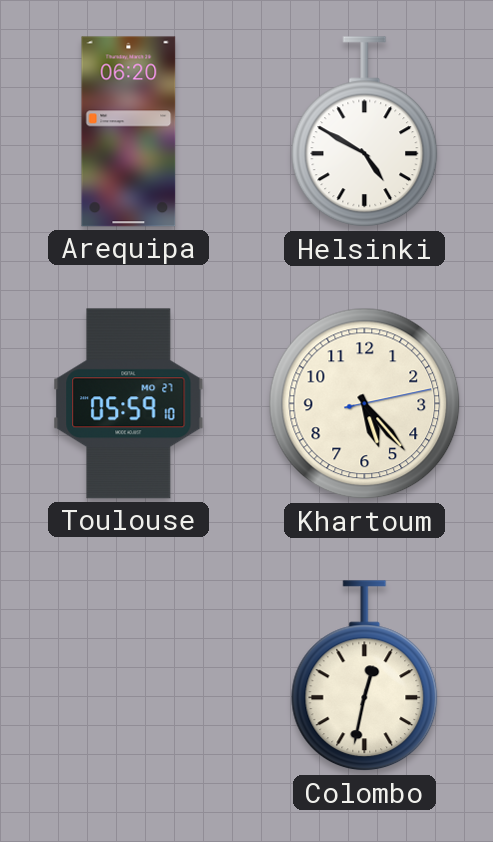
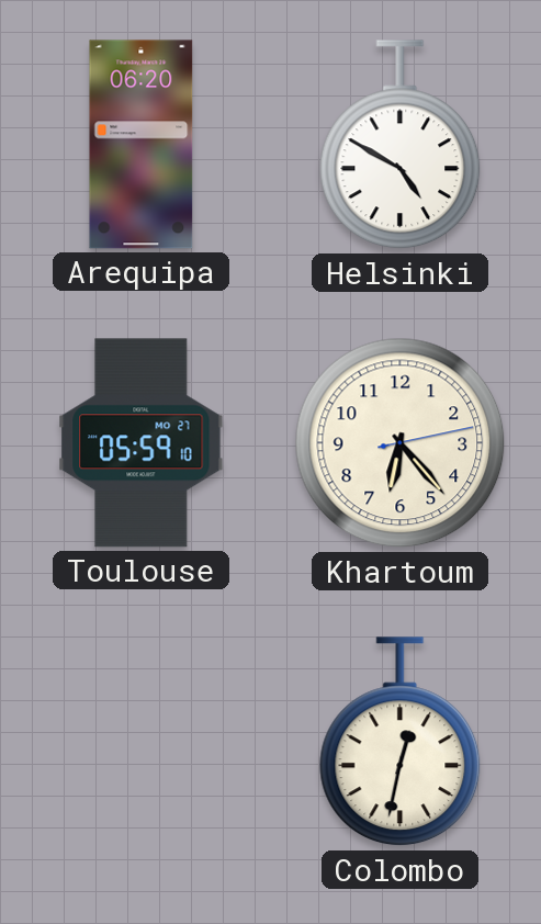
Khartoum: 5:23 -> 6:23
